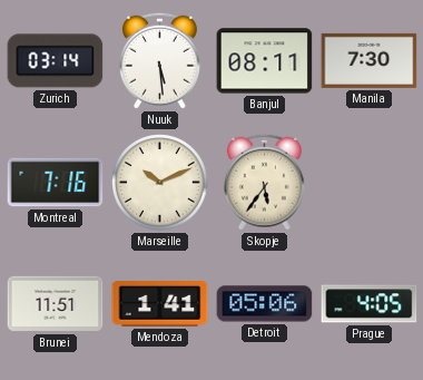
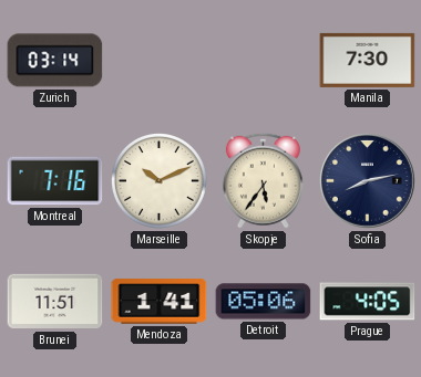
Nuuk: 5:29 -> none
Banjul: 08:11 -> none
Sofia: none -> 8:13
